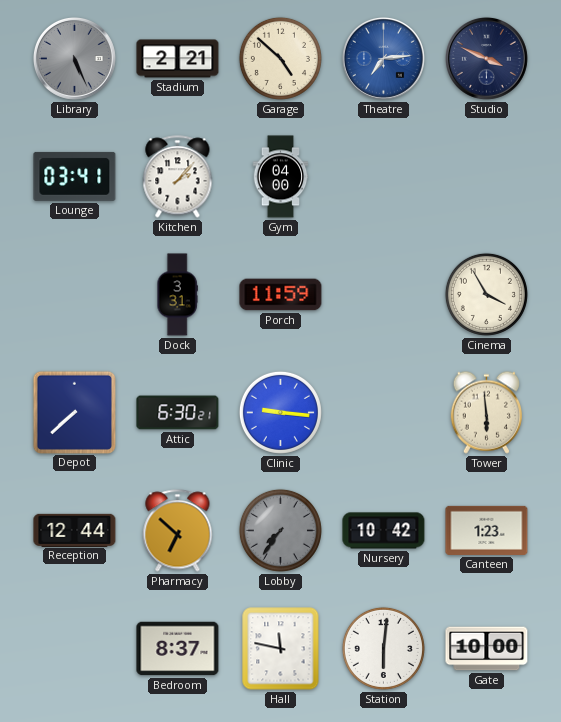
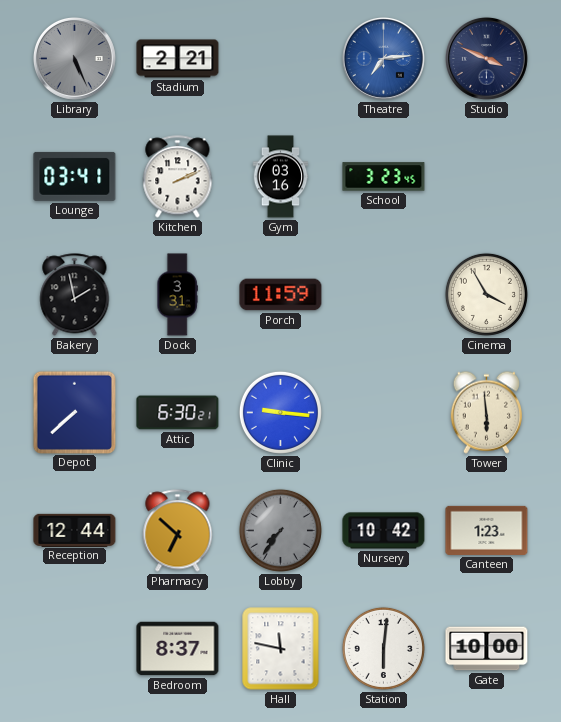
Garage: 4:52 -> none
Kitchen: 2:07 -> 2:11
Gym: 04:00 -> 03:16
School: none -> 3:23
Bakery: none -> 1:58
